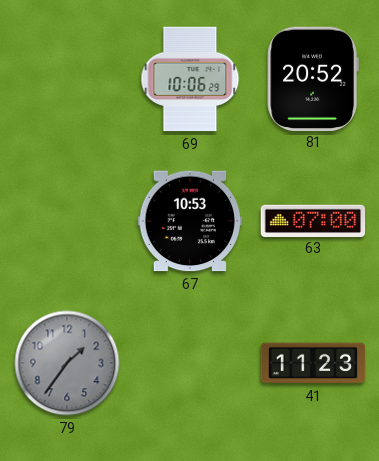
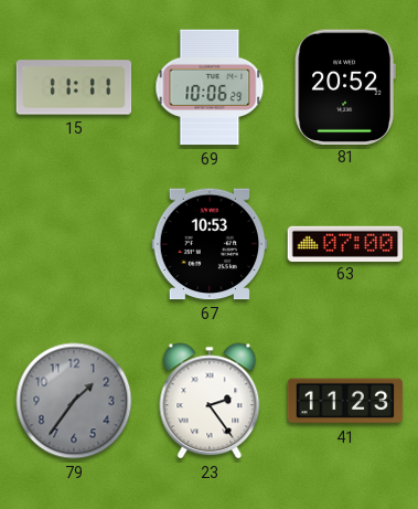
15: none -> 11:11
23: none -> 2:24
